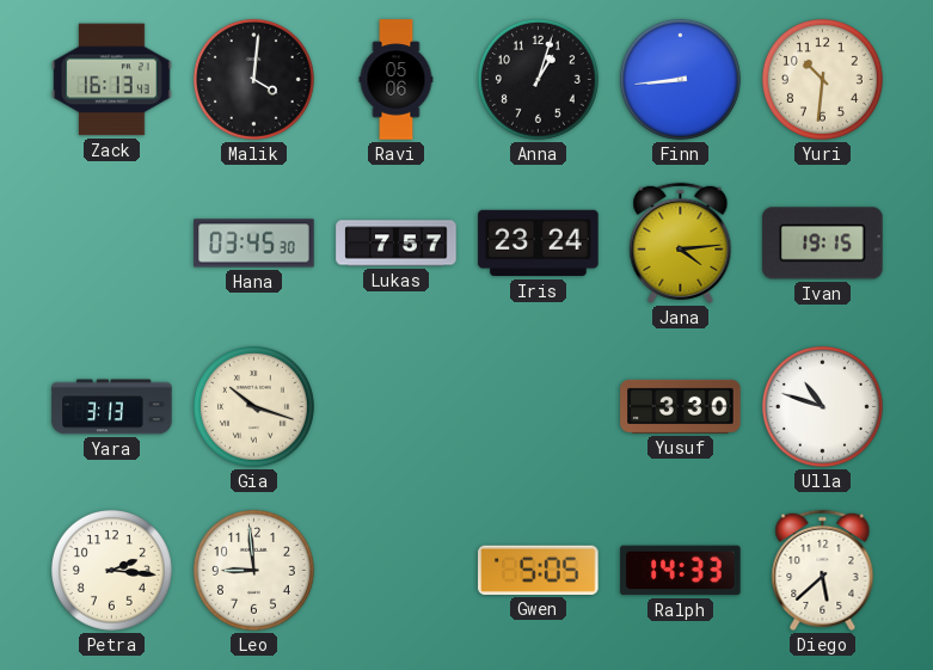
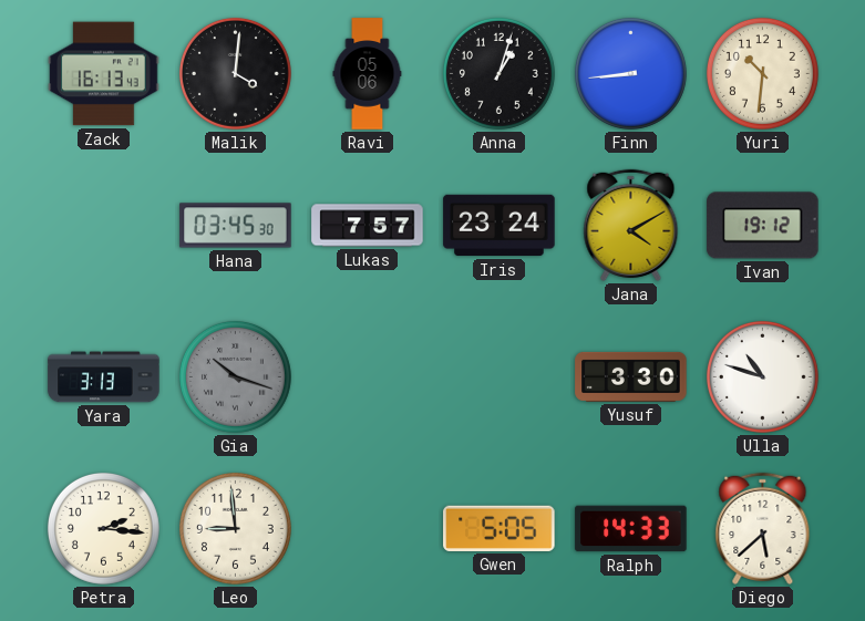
Jana: 4:14 -> 4:10
Ivan: 19:15 -> 19:12
Gia dial: cream -> grey
